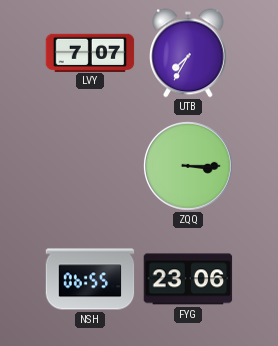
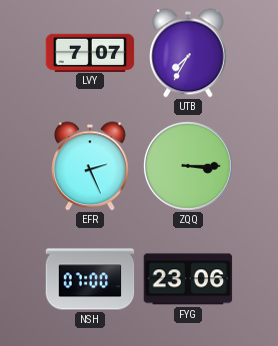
EFR: none -> 2:26
NSH: 06:55 -> 07:00
